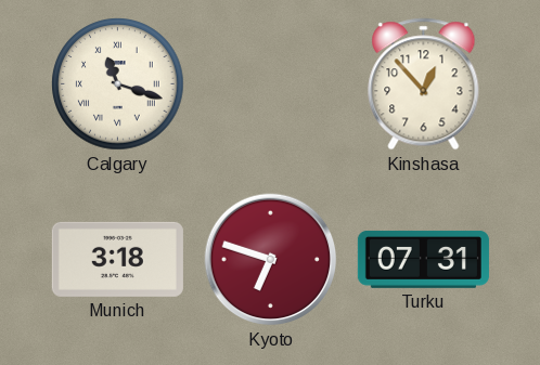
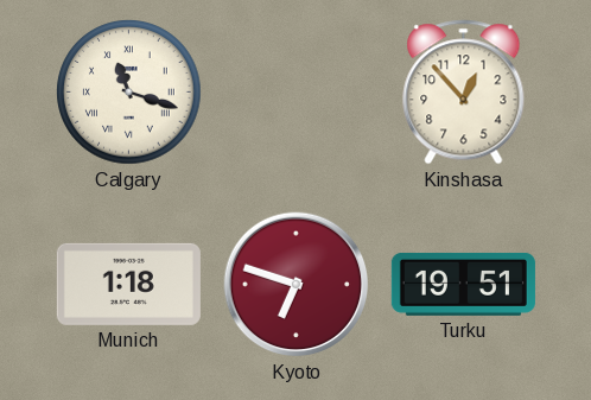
Munich: 3:18 -> 1:18
Turku: 07:31 -> 19:51
